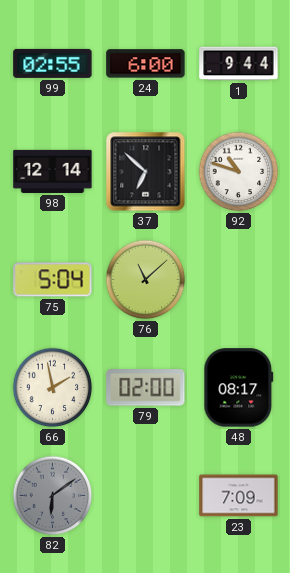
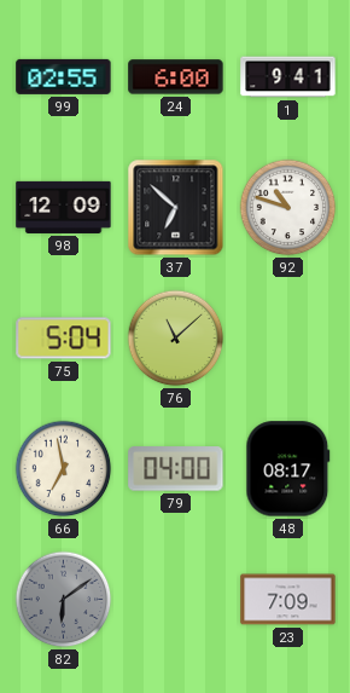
1: 9:44 -> 9:41
98: 12:14 -> 12:09
66: 1:58 -> 6:58
79: 02:00 -> 04:00
